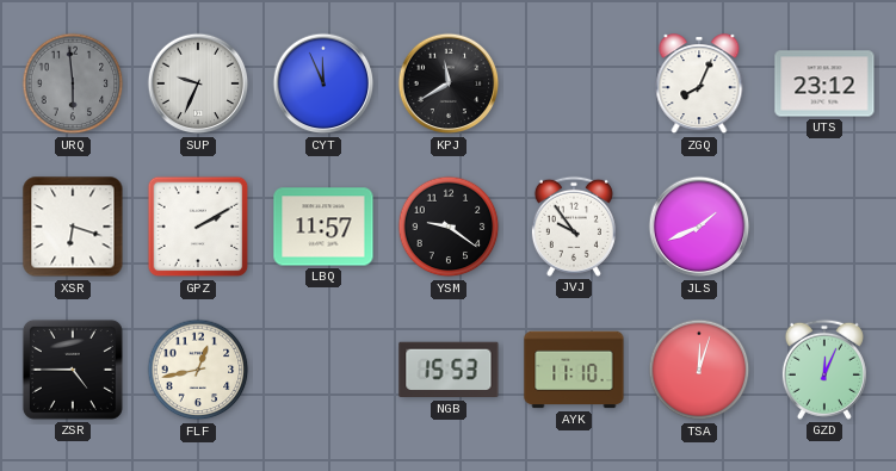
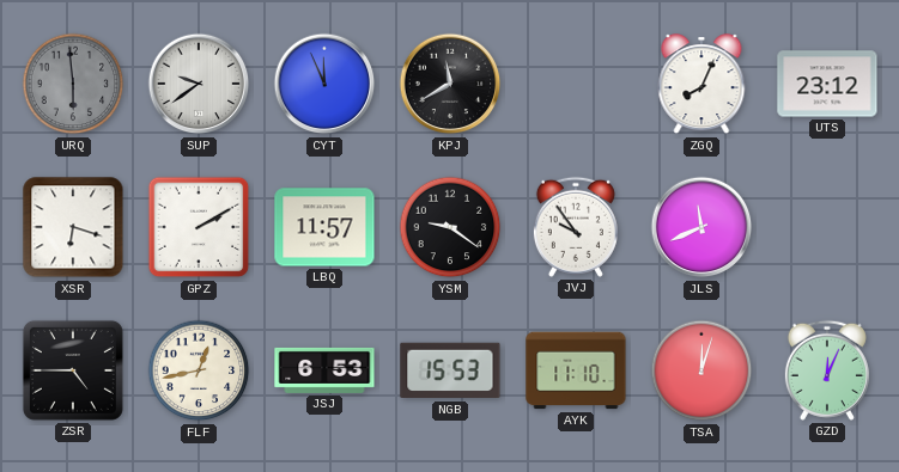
SUP: 9:34 -> 9:39
JLS: 1:41 -> 11:41
JSJ: none -> 6:53
